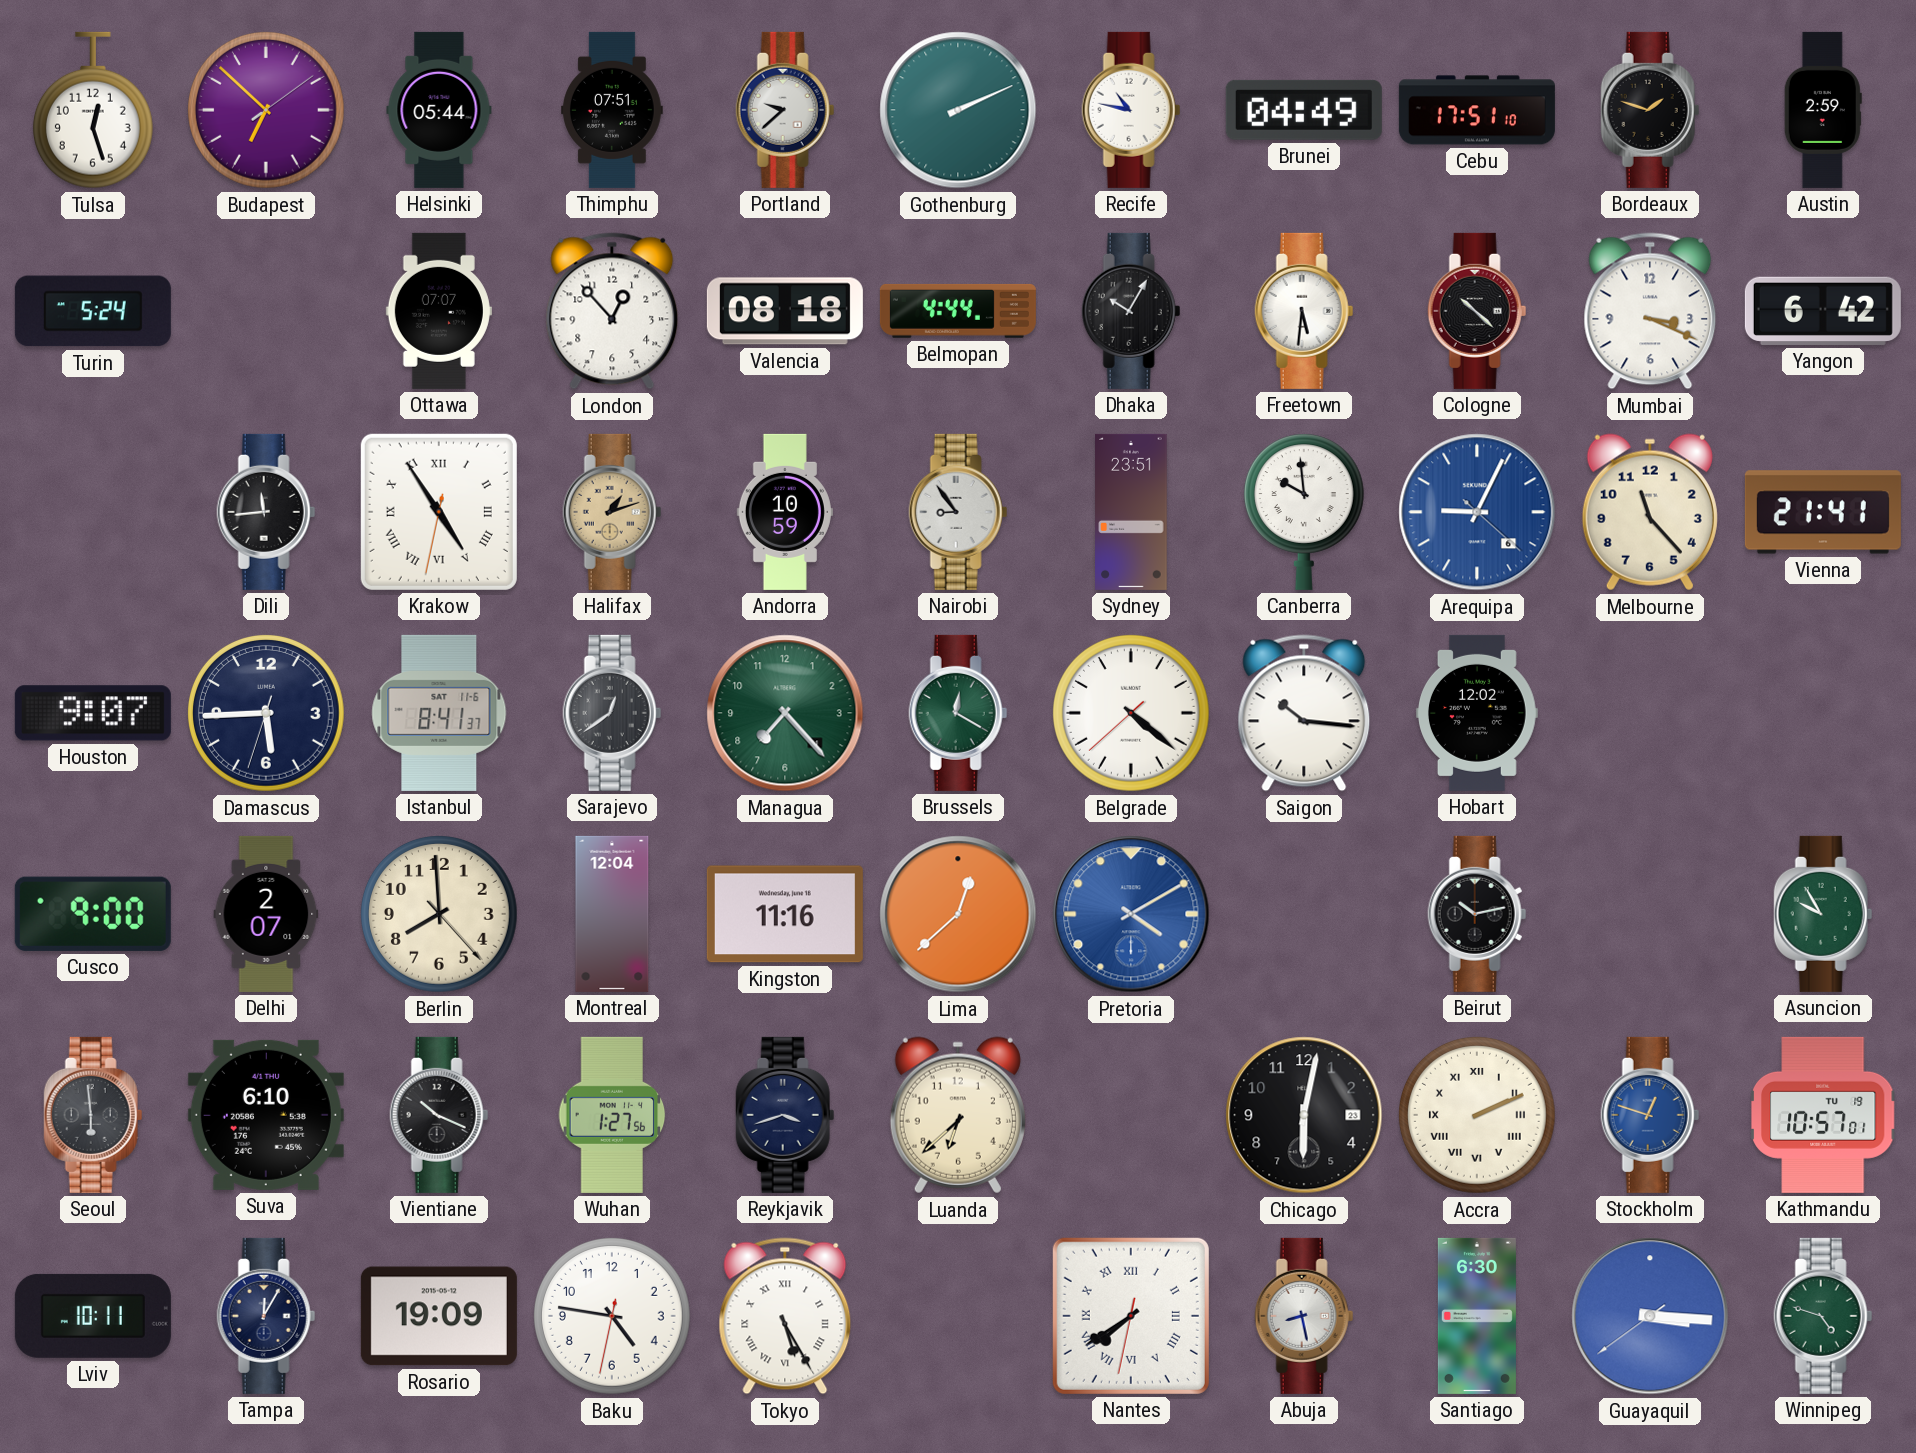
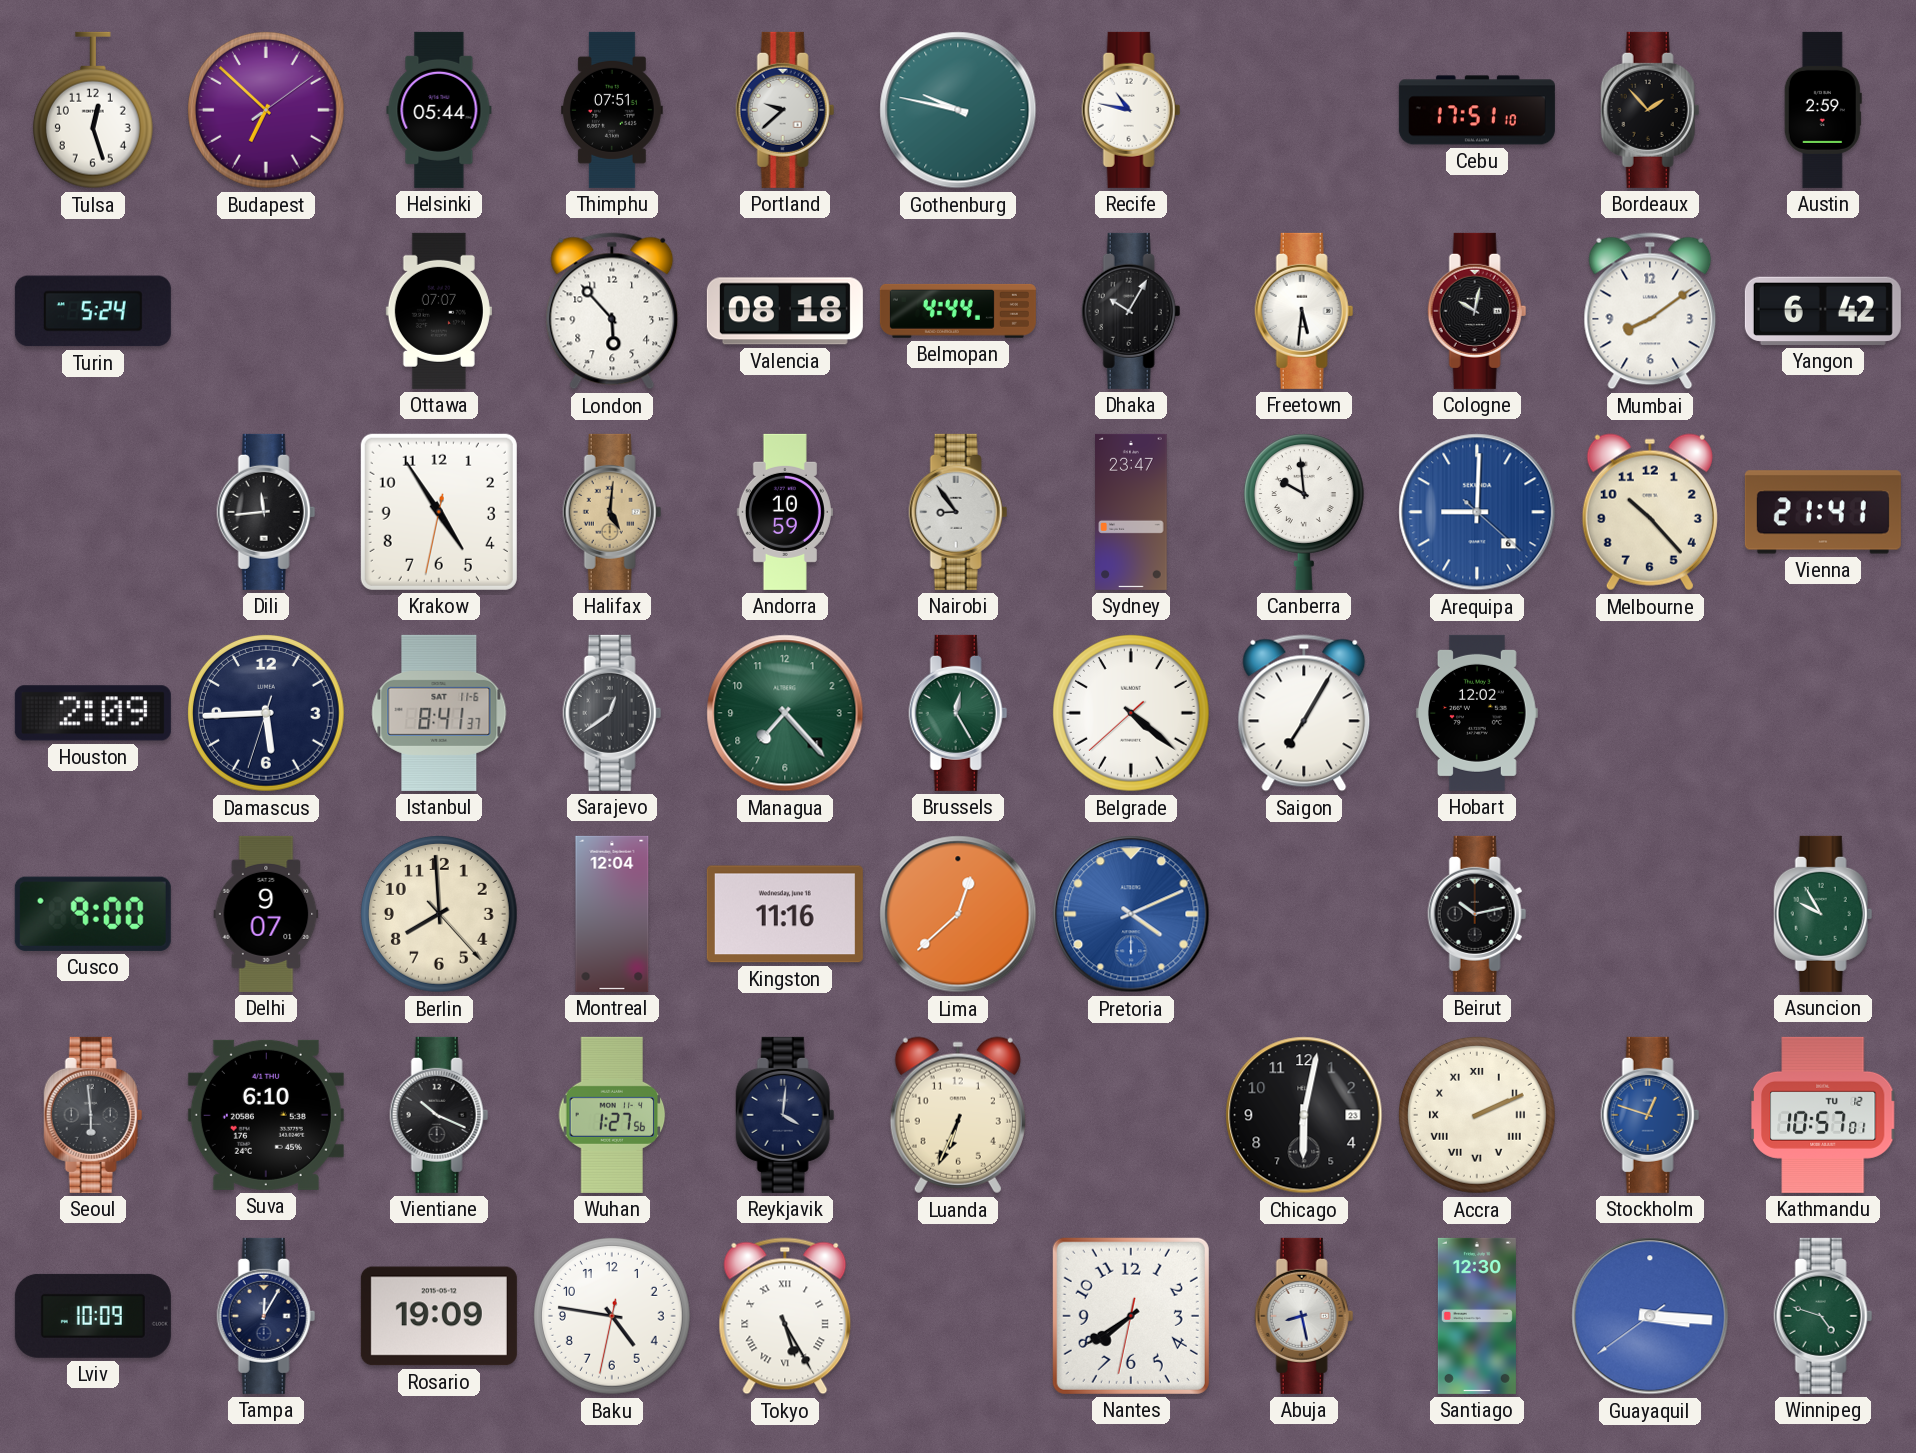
Gothenburg: 2:11 -> 9:47
Brunei: 04:49 -> none
Bordeaux: 1:48 -> 1:53
London: 12:53 -> 5:53
Cologne: 10:22 -> 10:02
Mumbai: 3:19 -> 8:09
Krakow numerals: Roman -> Arabic
Halifax: 1:12 -> 5:01
Sydney: 23:51 -> 23:47
Arequipa: 9:04 -> 9:00
Melbourne: 11:23 -> 10:23
Houston: 9:07 -> 2:09
Brussels: 12:20 -> 12:25
Saigon: 10:16 -> 7:05
Delhi: 2:07 -> 9:07
Pretoria: 4:10 -> 4:11
Reykjavik: 3:42 -> 4:01
Luanda: 6:38 -> 6:34
Kathmandu date: TU 19 -> TU 12
Lviv: 10:11 -> 10:09
Nantes numerals: Roman -> Arabic
Santiago: 6:30 -> 12:30
